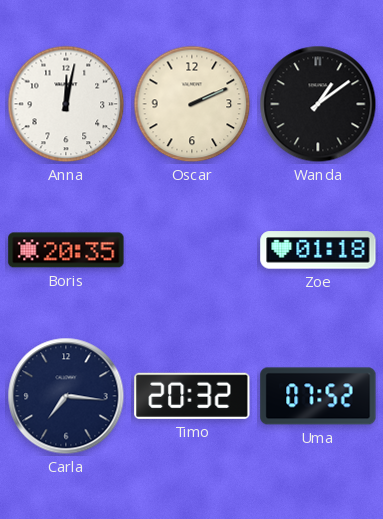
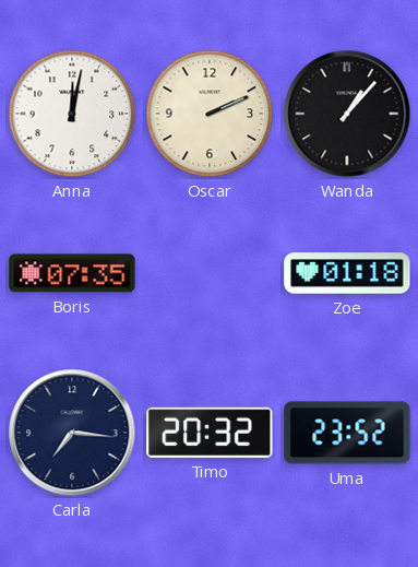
Wanda: 1:09 -> 1:07
Boris: 20:35 -> 07:35
Uma: 07:52 -> 23:52
